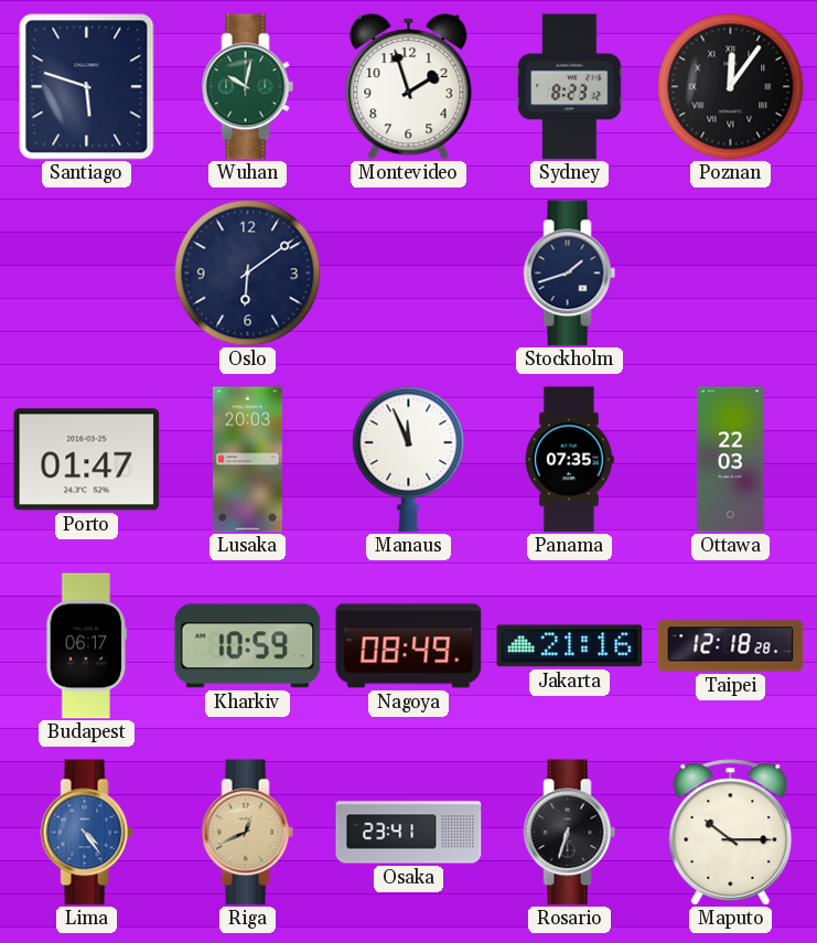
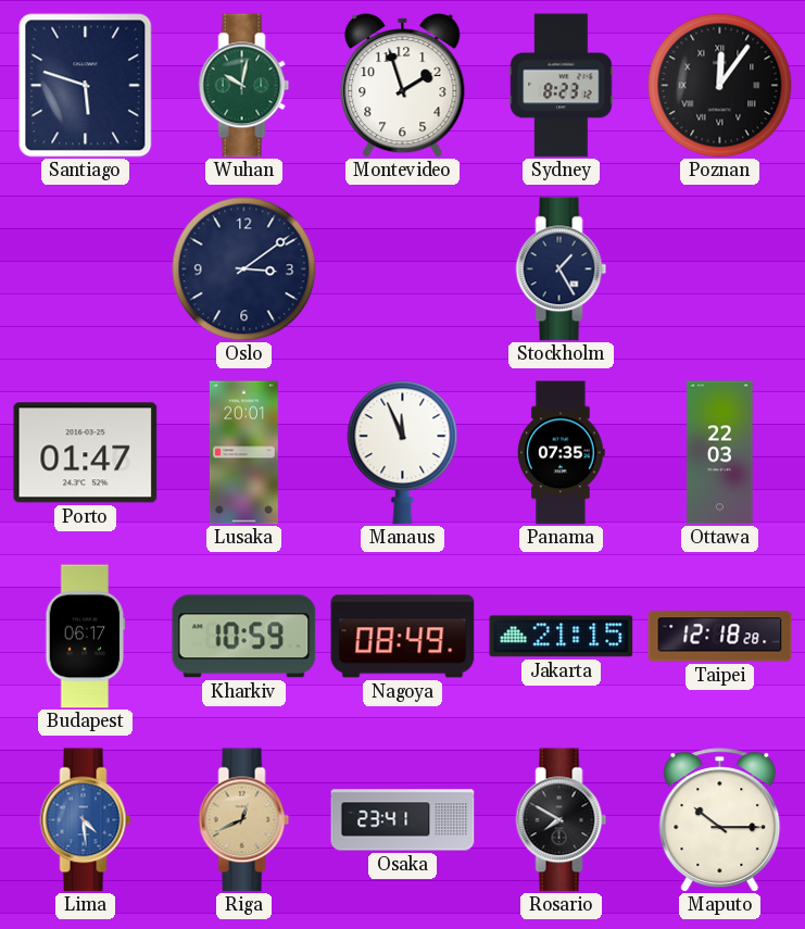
Oslo: 6:09 -> 3:09
Stockholm: 1:42 -> 1:25
Lusaka: 20:03 -> 20:01
Jakarta: 21:16 -> 21:15
Lima: 4:24 -> 4:29
Rosario: 6:33 -> 7:50
